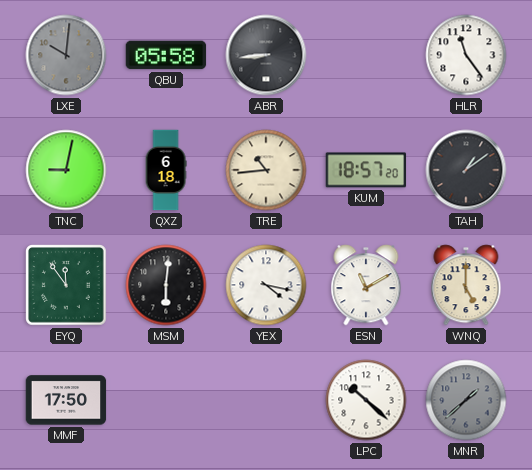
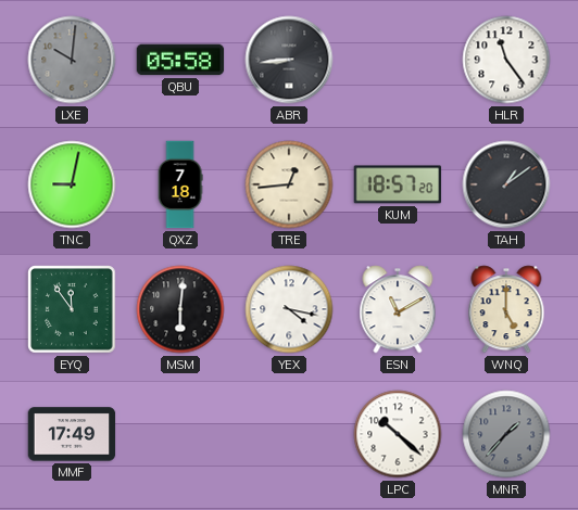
QXZ: 6:18 -> 7:18
TRE: 10:44 -> 12:44
MMF: 17:50 -> 17:49
MNR: 1:38 -> 1:37
